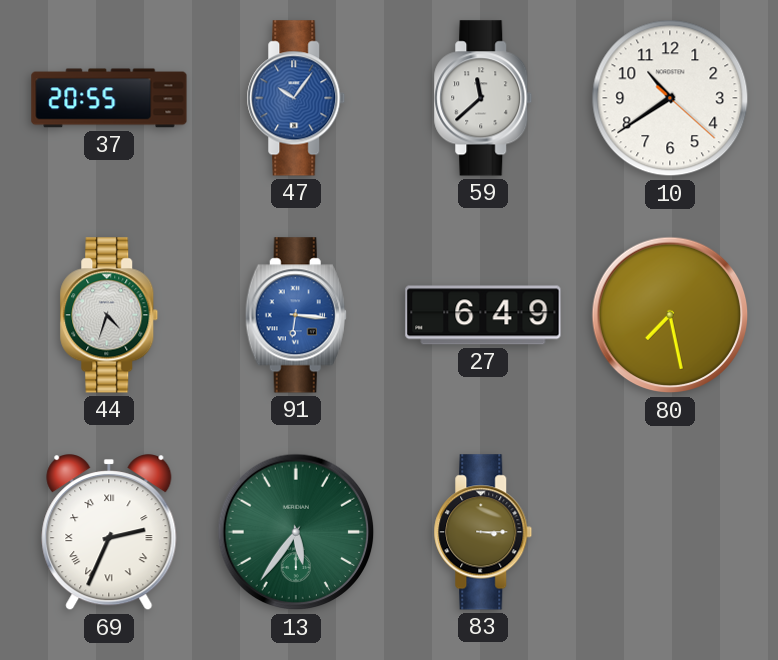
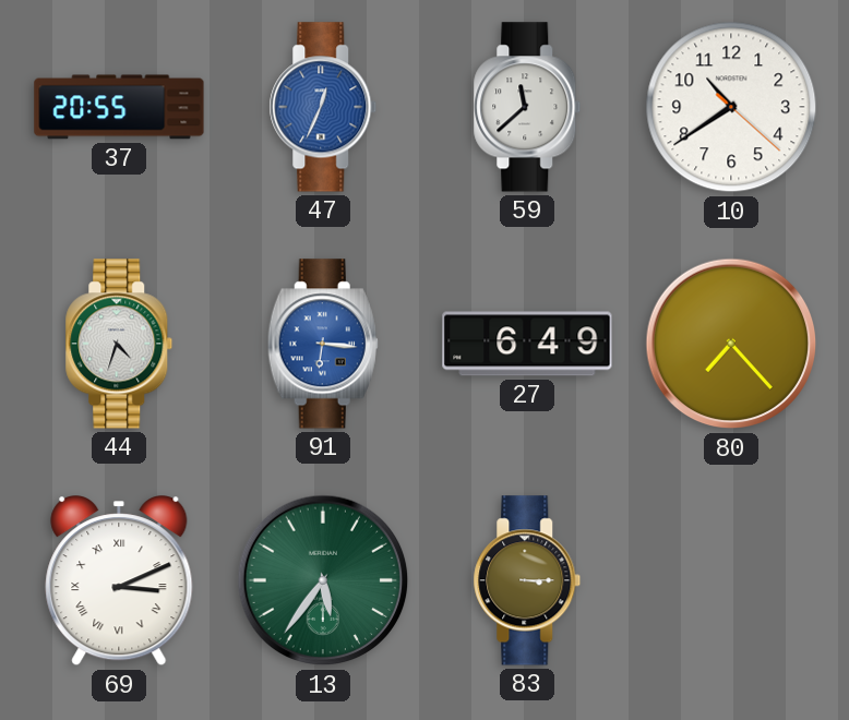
47: 10:06 -> 12:34
80: 7:28 -> 7:23
69: 2:34 -> 3:11
